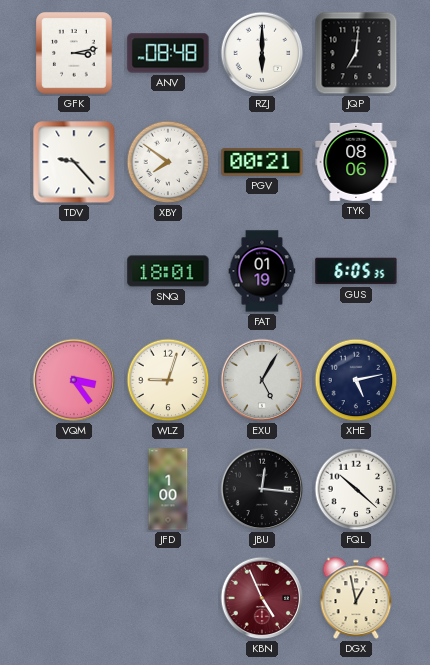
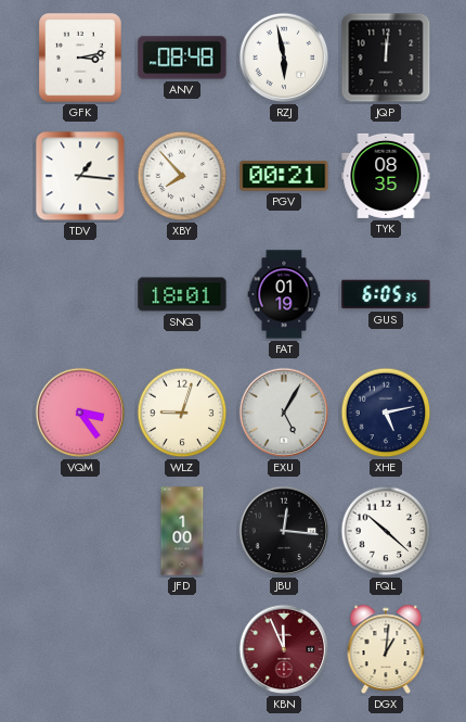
RZJ: 6:00 -> 5:58
JQP: 7:01 -> 12:01
TDV: 9:23 -> 1:16
XBY: 7:51 -> 7:53
TYK: 08:06 -> 08:35
KBN: 4:56 -> 11:56
DGX: 12:58 -> 1:01
